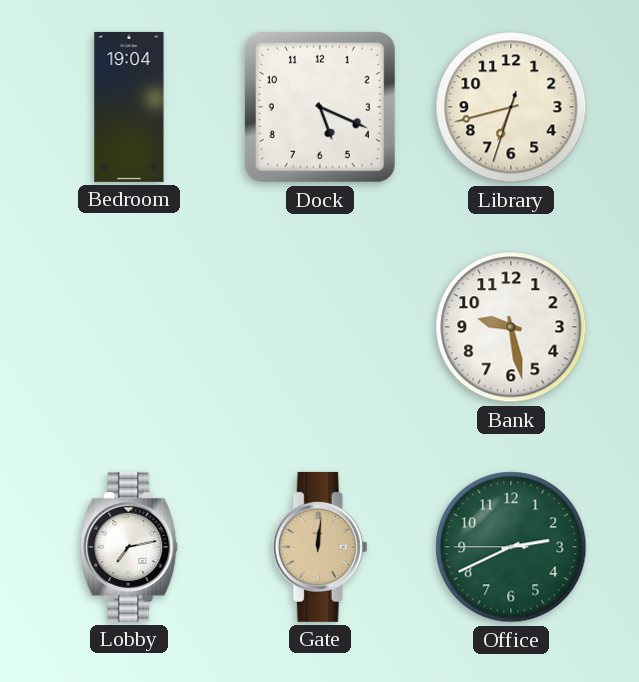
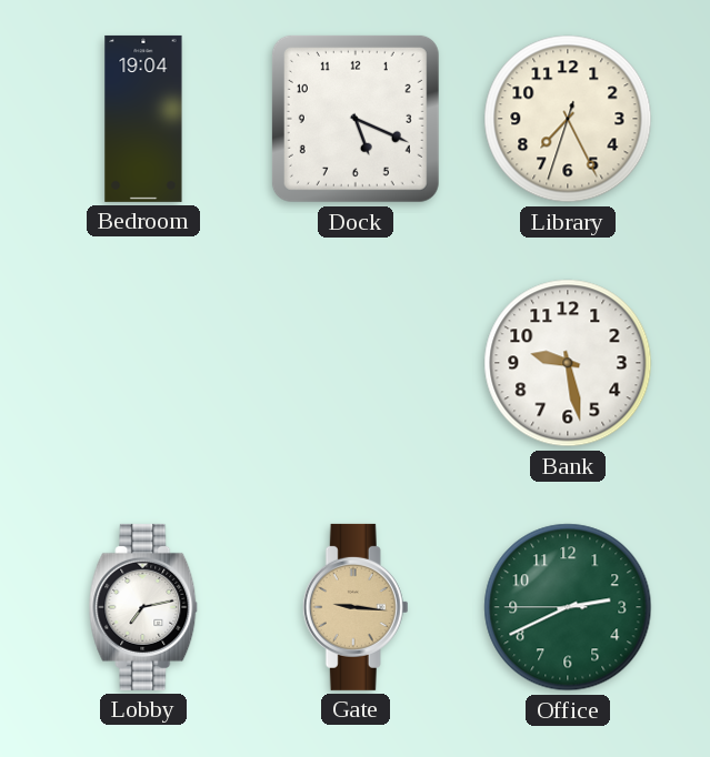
Library: 6:42 -> 7:25
Gate: 12:01 -> 9:16
